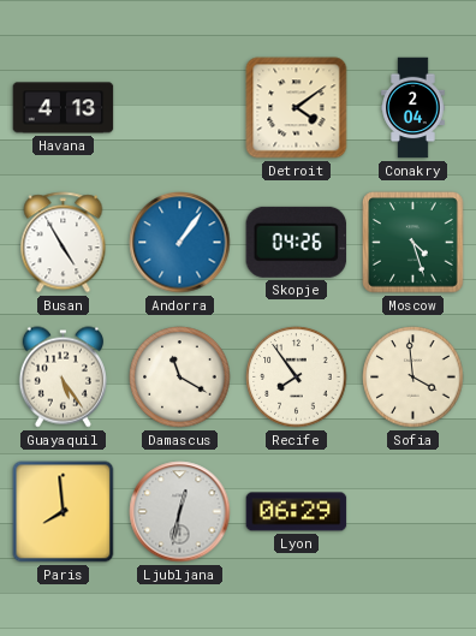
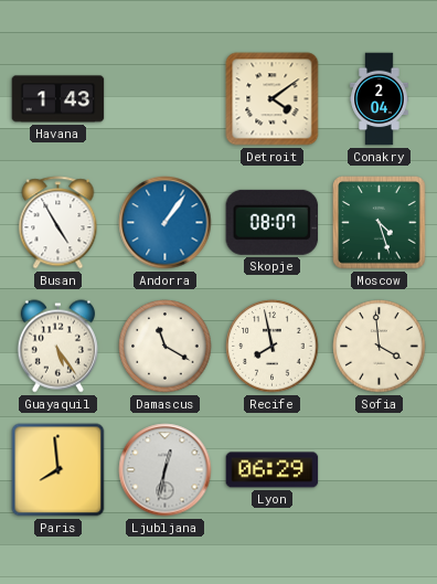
Havana: 4:13 -> 1:43
Skopje: 04:26 -> 08:07
Recife: 7:54 -> 7:58
